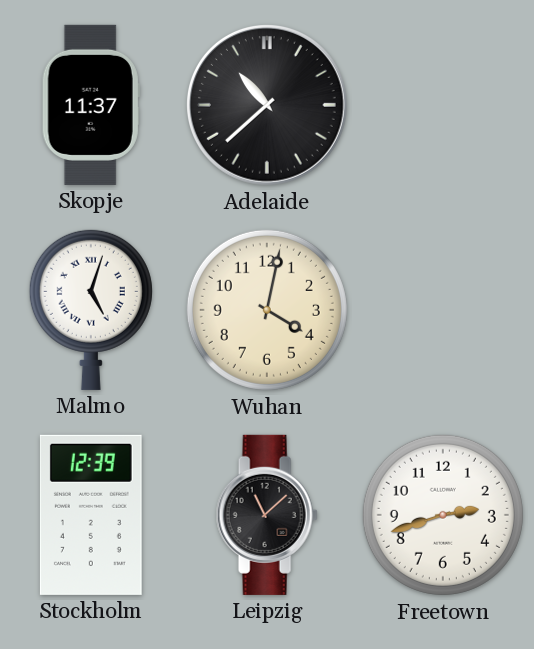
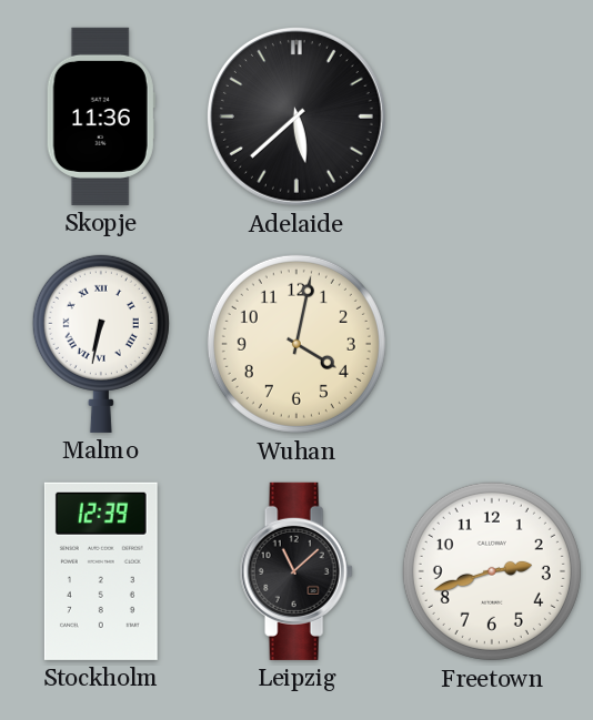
Skopje: 11:37 -> 11:36
Adelaide: 10:38 -> 5:38
Malmo: 5:03 -> 6:32
